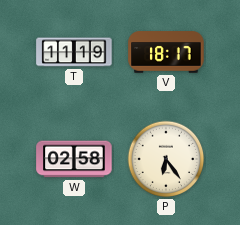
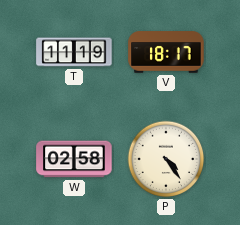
P: 6:24 -> 4:24
